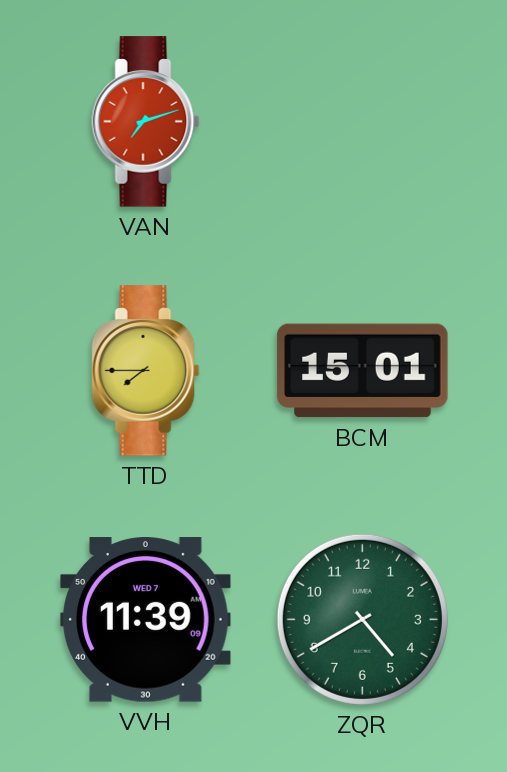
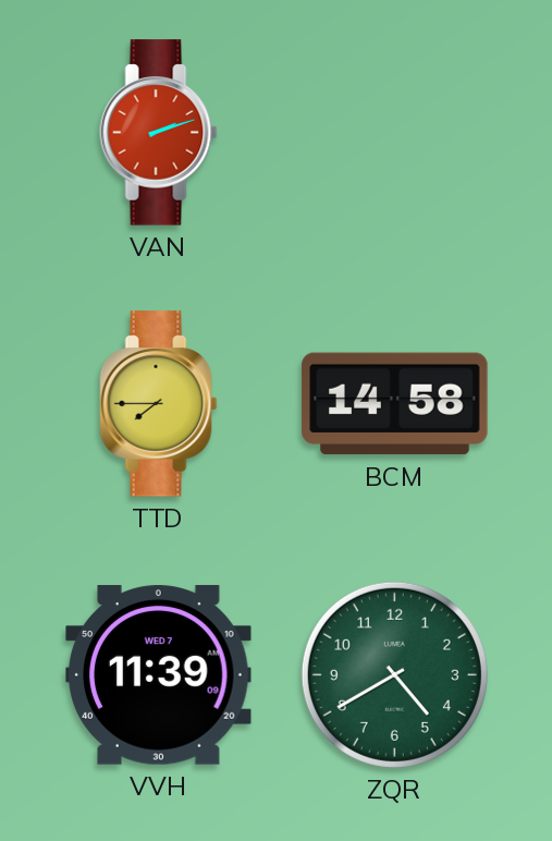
VAN: 7:12 -> 2:12
BCM: 15:01 -> 14:58
